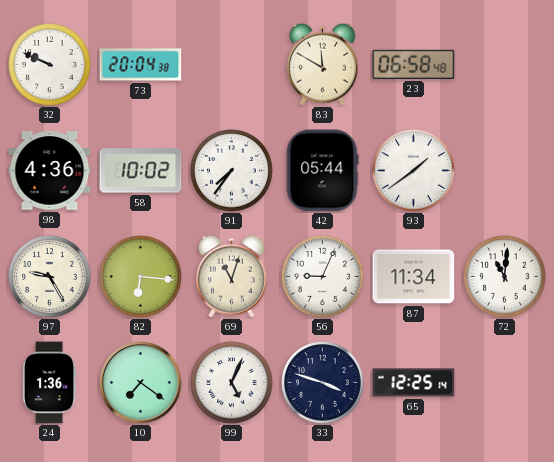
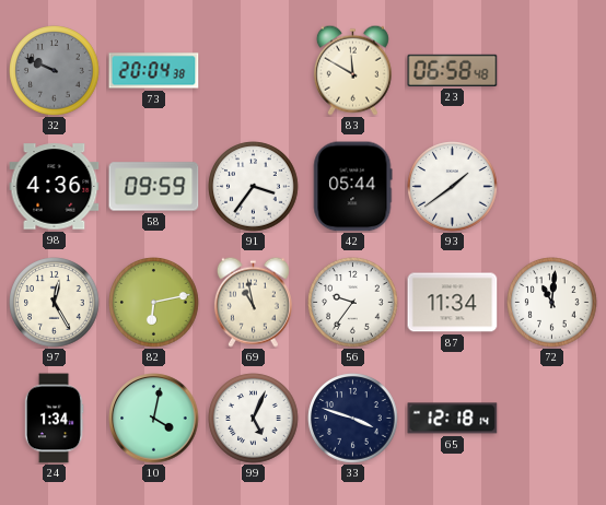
32 dial: white -> grey
58: 10:02 -> 09:59
91: 7:36 -> 3:36
97: 9:25 -> 12:25
82: 6:16 -> 6:13
69: 11:03 -> 10:58
56: 9:04 -> 9:36
24: 1:36 -> 1:34
10: 7:21 -> 4:02
65: 12:25 -> 12:18
